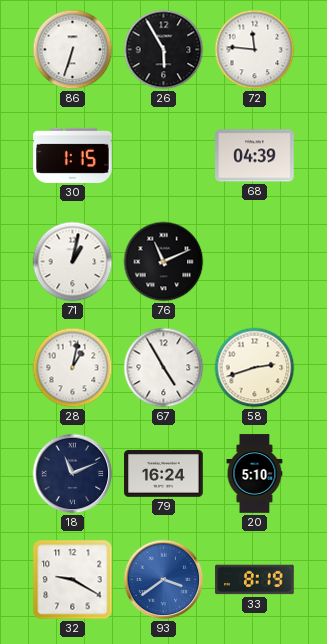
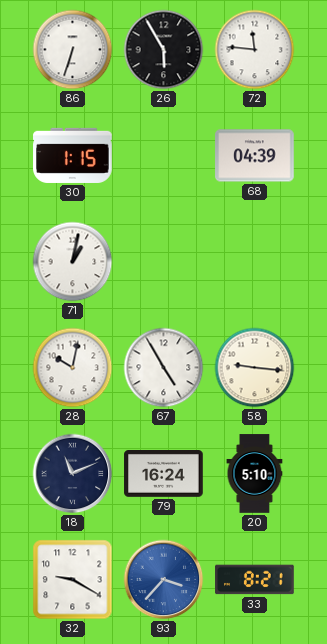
76: 11:11 -> none
28: 1:02 -> 10:02
58: 2:42 -> 9:16
93: 3:39 -> 3:37
33: 8:19 -> 8:21
